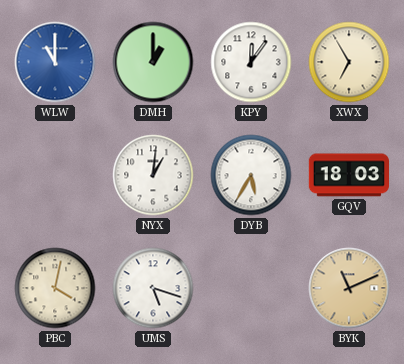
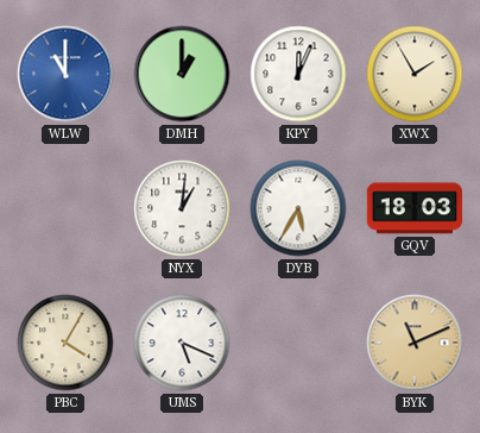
KPY: 12:06 -> 12:04
XWX: 6:55 -> 1:55
PBC: 4:02 -> 4:05
UMS: 5:18 -> 5:19
